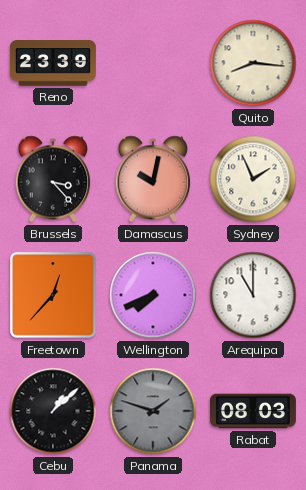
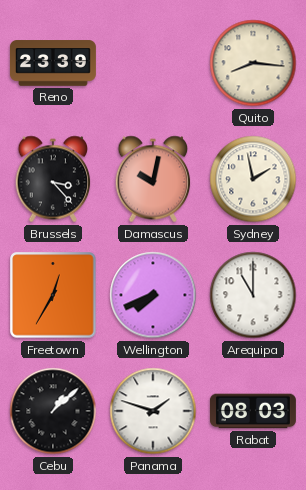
Sydney: 1:56 -> 1:58
Freetown: 12:37 -> 12:35
Panama dial: grey -> white
